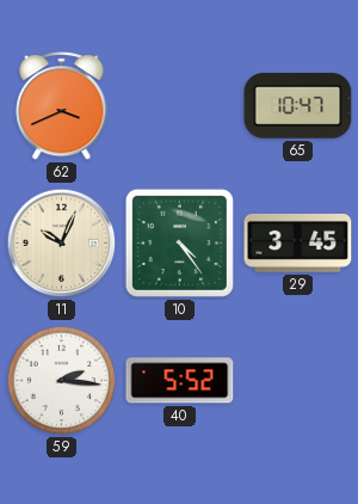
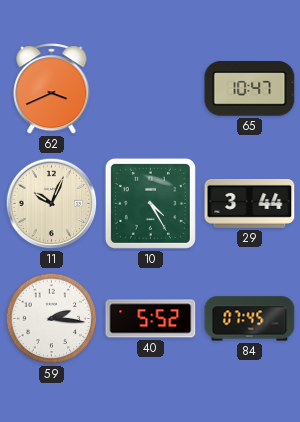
10: 4:24 -> 4:25
29: 3:45 -> 3:44
84: none -> 07:45
